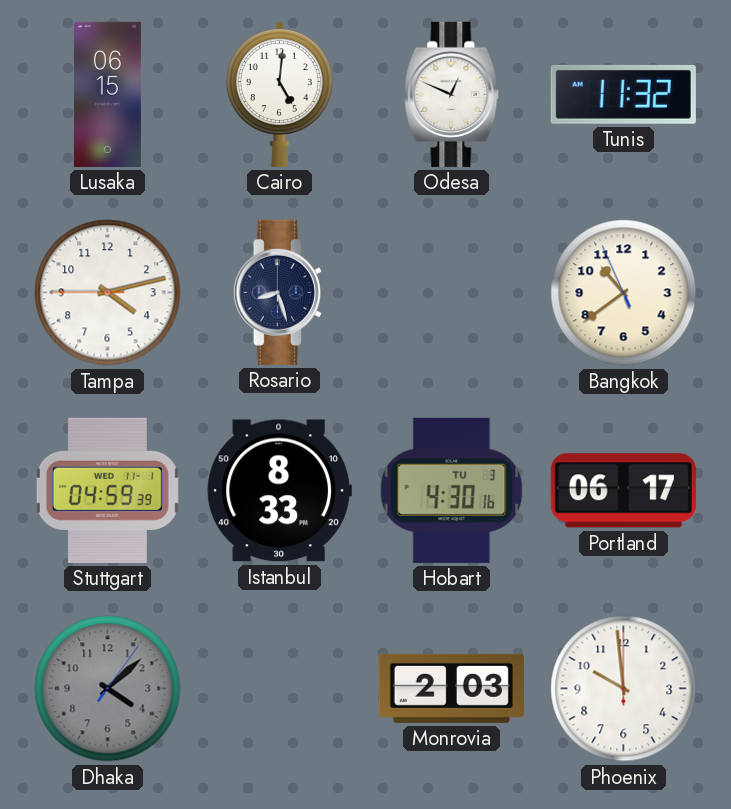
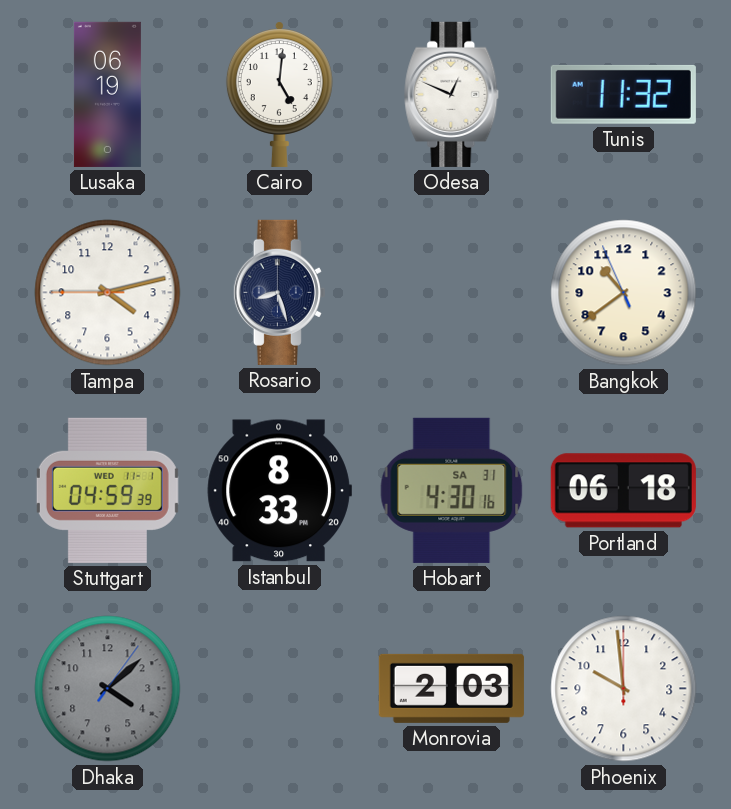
Lusaka: 06:15 -> 06:19
Hobart date: TU 3 -> SA 31
Portland: 06:17 -> 06:18
